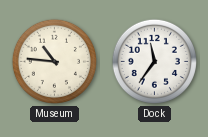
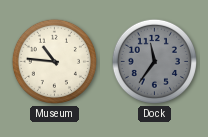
Dock dial: white -> grey
